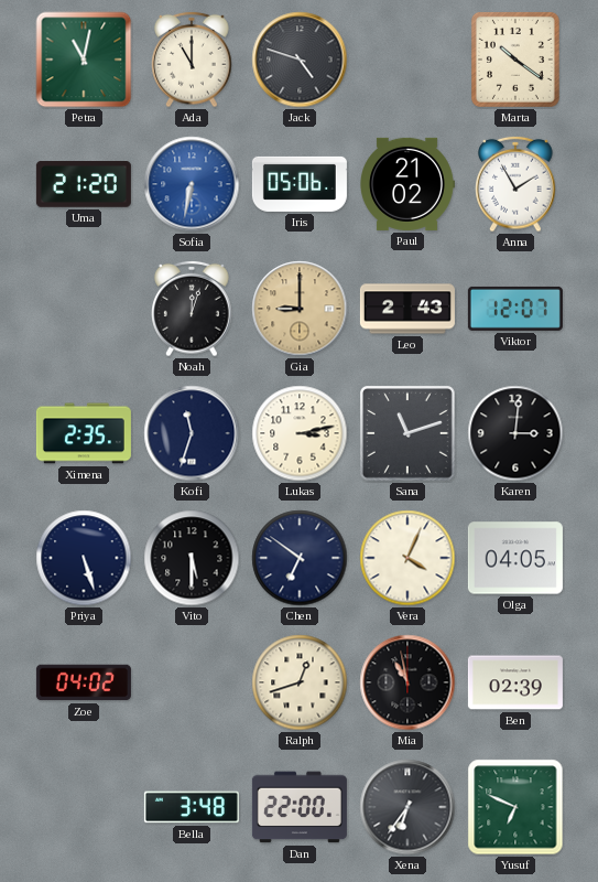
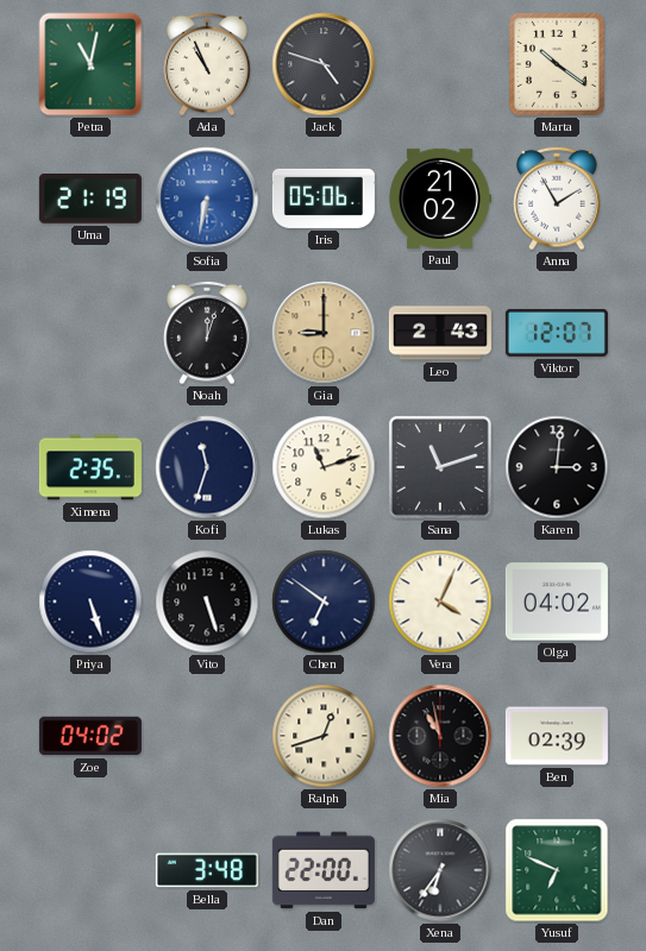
Ada: 11:00 -> 10:56
Uma: 21:20 -> 21:19
Lukas: 3:13 -> 11:12
Vito: 5:30 -> 5:27
Olga: 04:05 -> 04:02
